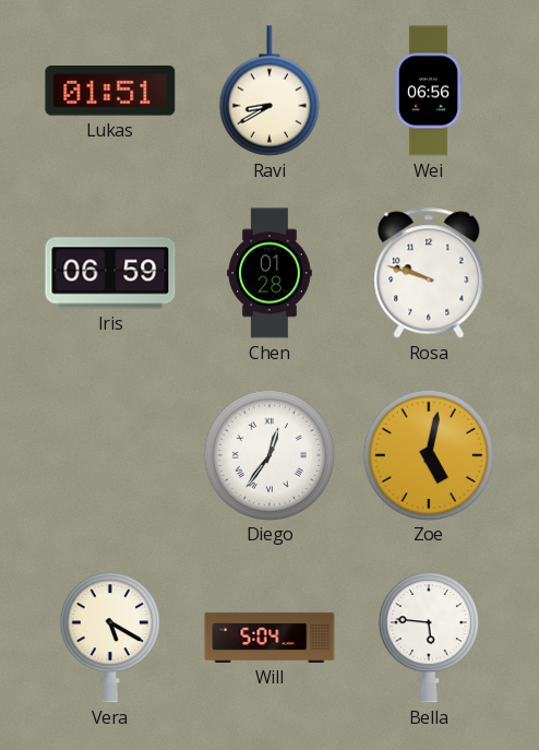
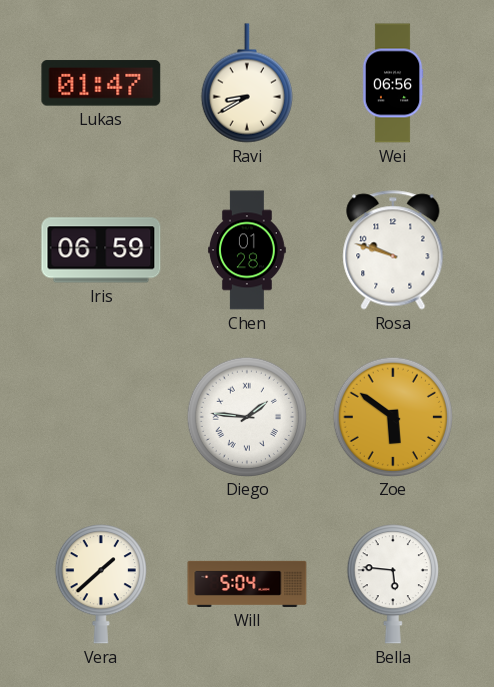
Lukas: 01:51 -> 01:47
Diego: 12:36 -> 1:46
Zoe: 5:02 -> 5:51
Vera: 5:20 -> 1:38
